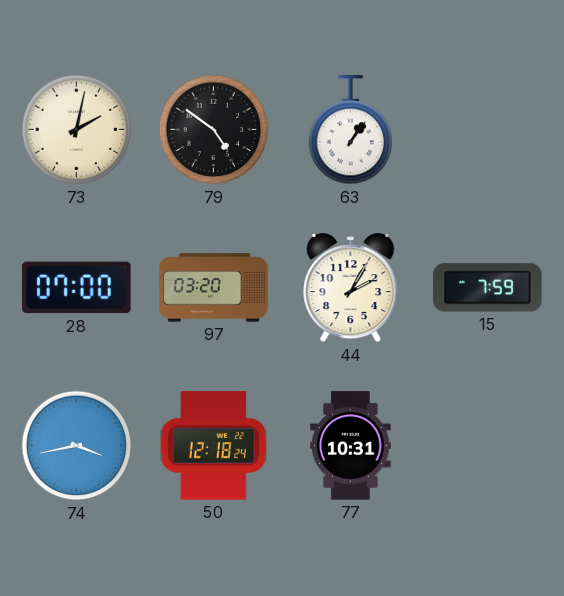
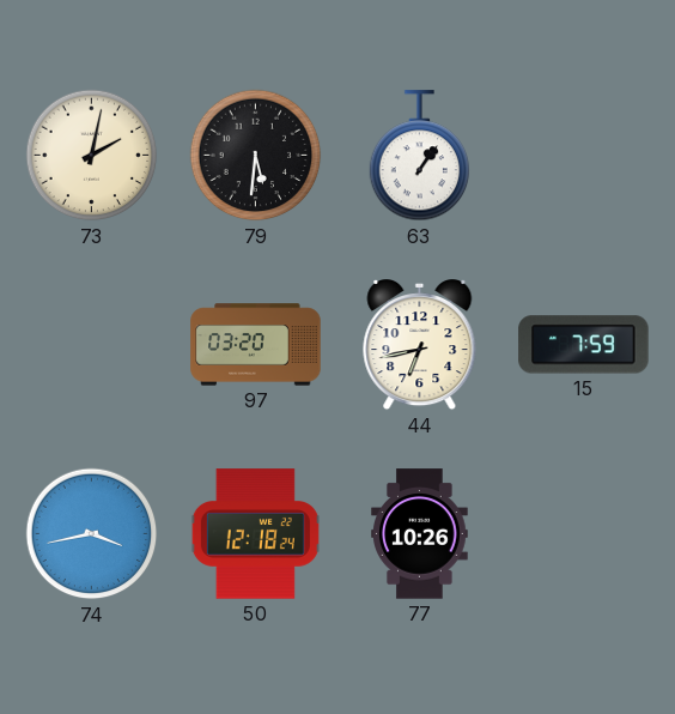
79: 4:51 -> 5:31
28: 07:00 -> none
44: 2:05 -> 6:43
77: 10:31 -> 10:26
